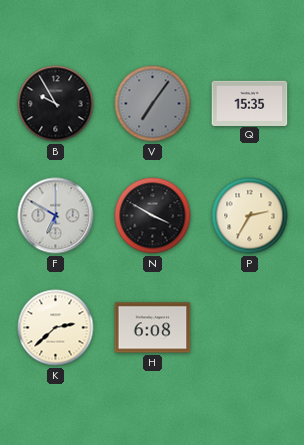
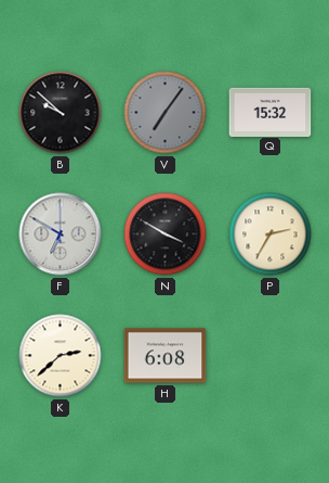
B: 9:55 -> 9:52
Q: 15:35 -> 15:32
